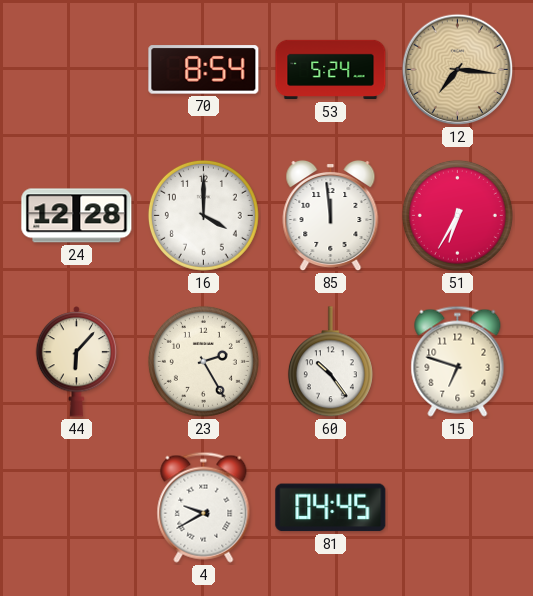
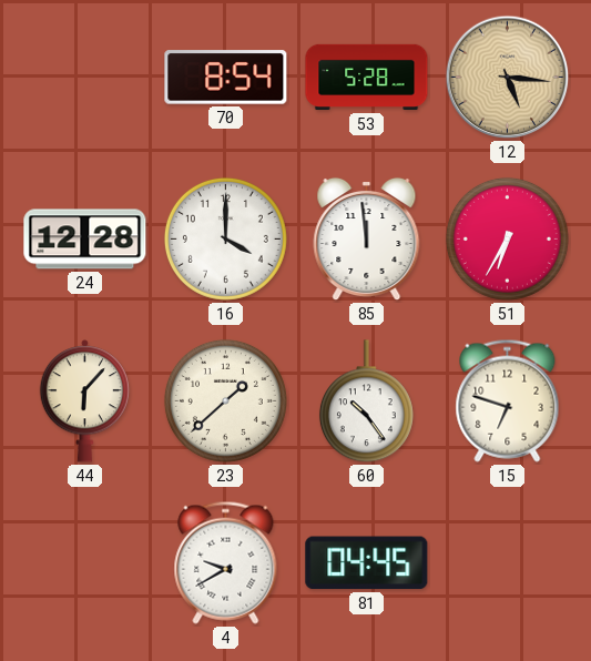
53: 5:24 -> 5:28
12: 7:16 -> 5:16
23: 2:25 -> 1:38
